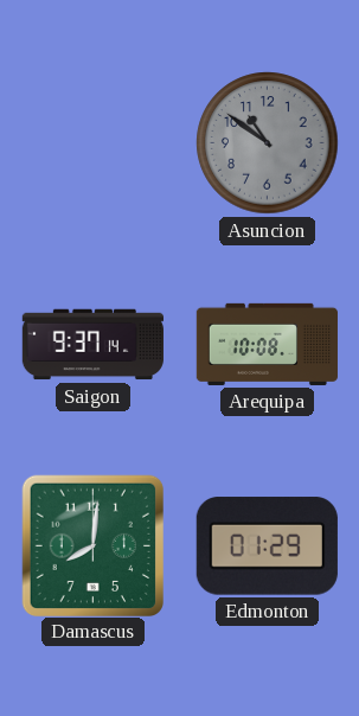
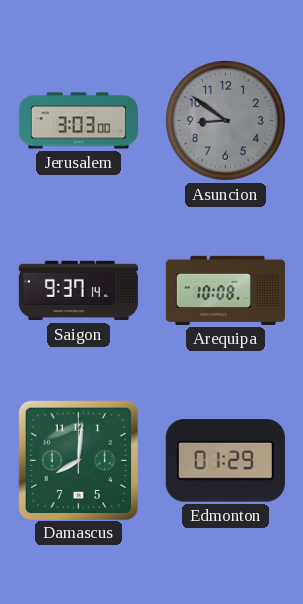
Jerusalem: none -> 3:03
Asuncion: 10:51 -> 8:51
